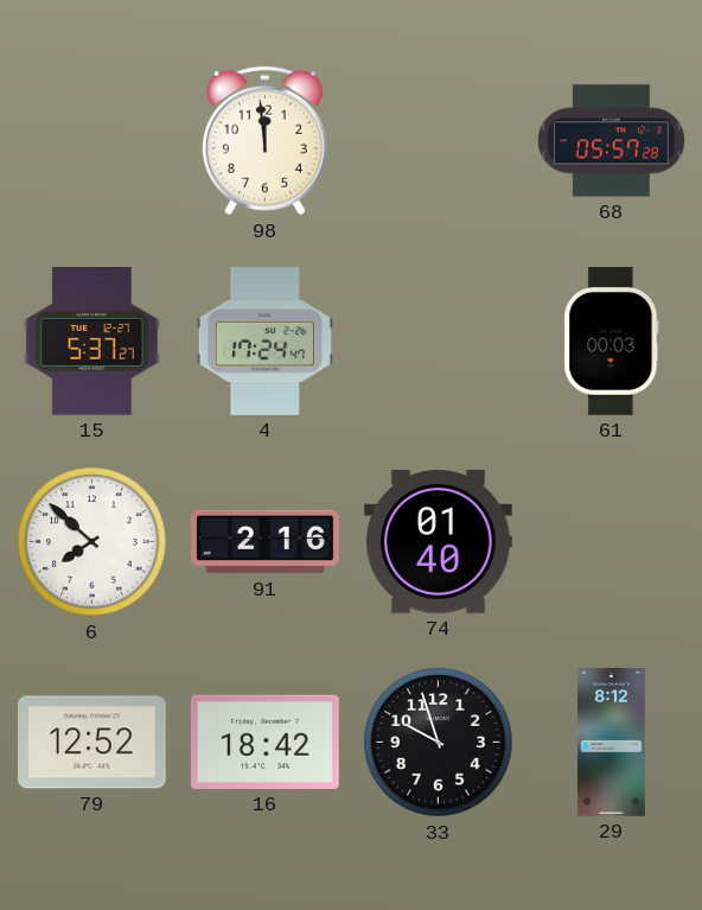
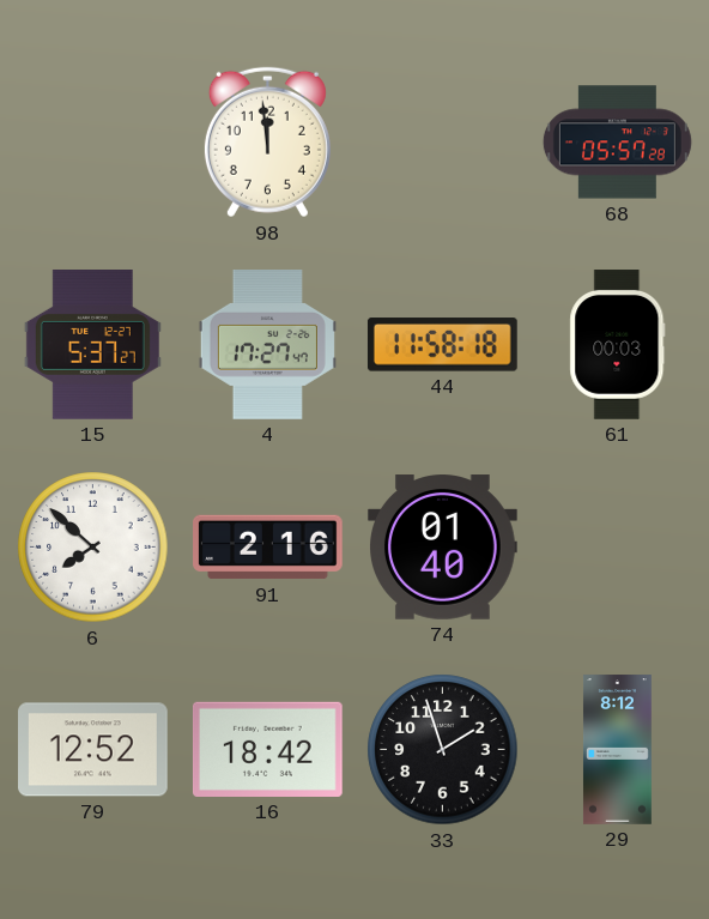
4: 17:24 -> 17:27
44: none -> 11:58
33: 9:57 -> 1:57
